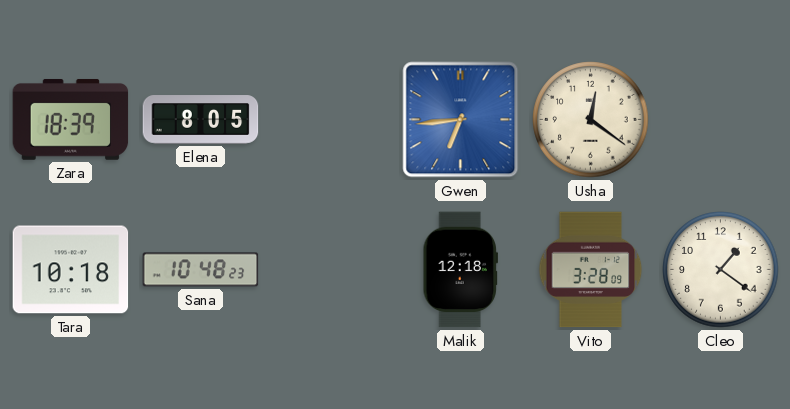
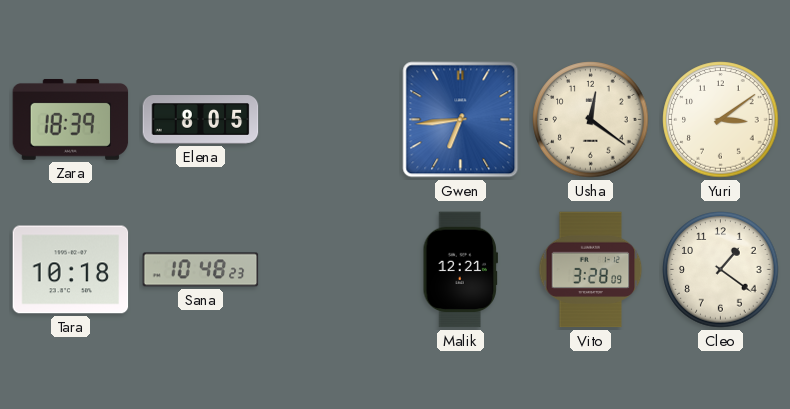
Yuri: none -> 3:09
Malik: 12:18 -> 12:21
